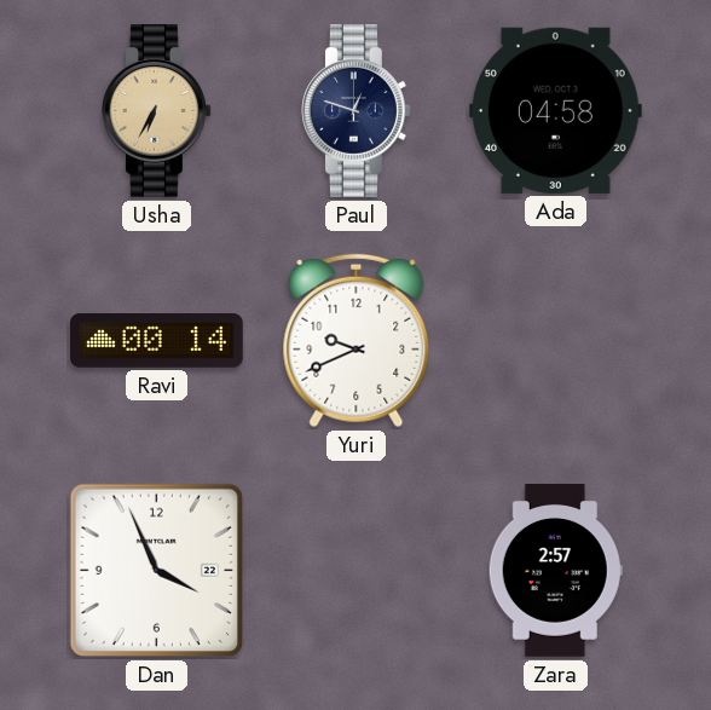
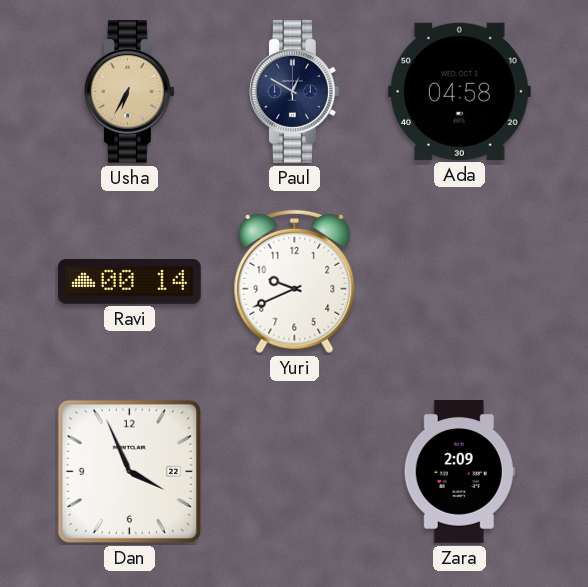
Paul: 12:48 -> 12:50
Zara: 2:57 -> 2:09
